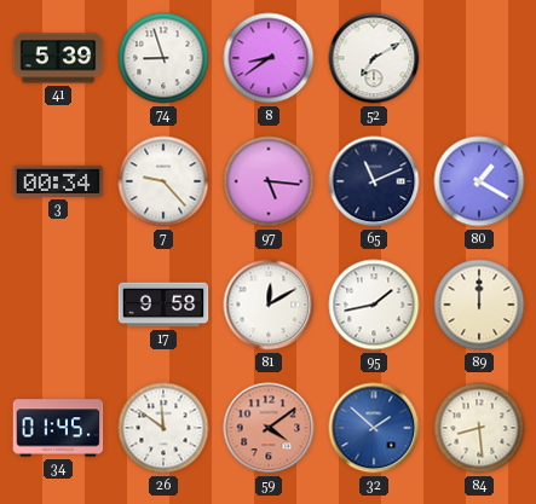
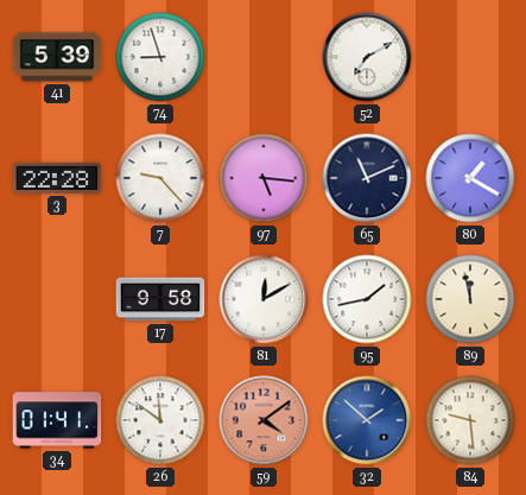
8: 8:39 -> none
3: 00:34 -> 22:28
89: 12:00 -> 11:58
34: 01:45 -> 01:41
84: 8:29 -> 9:29
